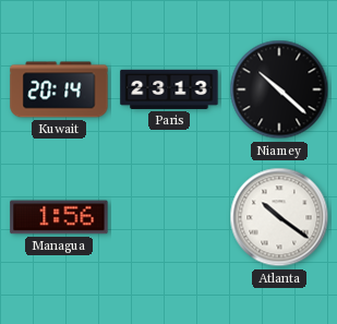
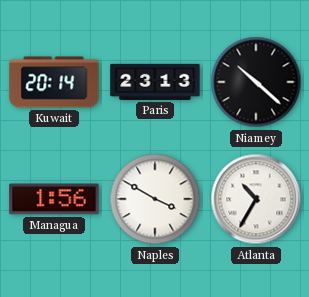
Naples: none -> 3:50
Atlanta: 10:21 -> 10:35
